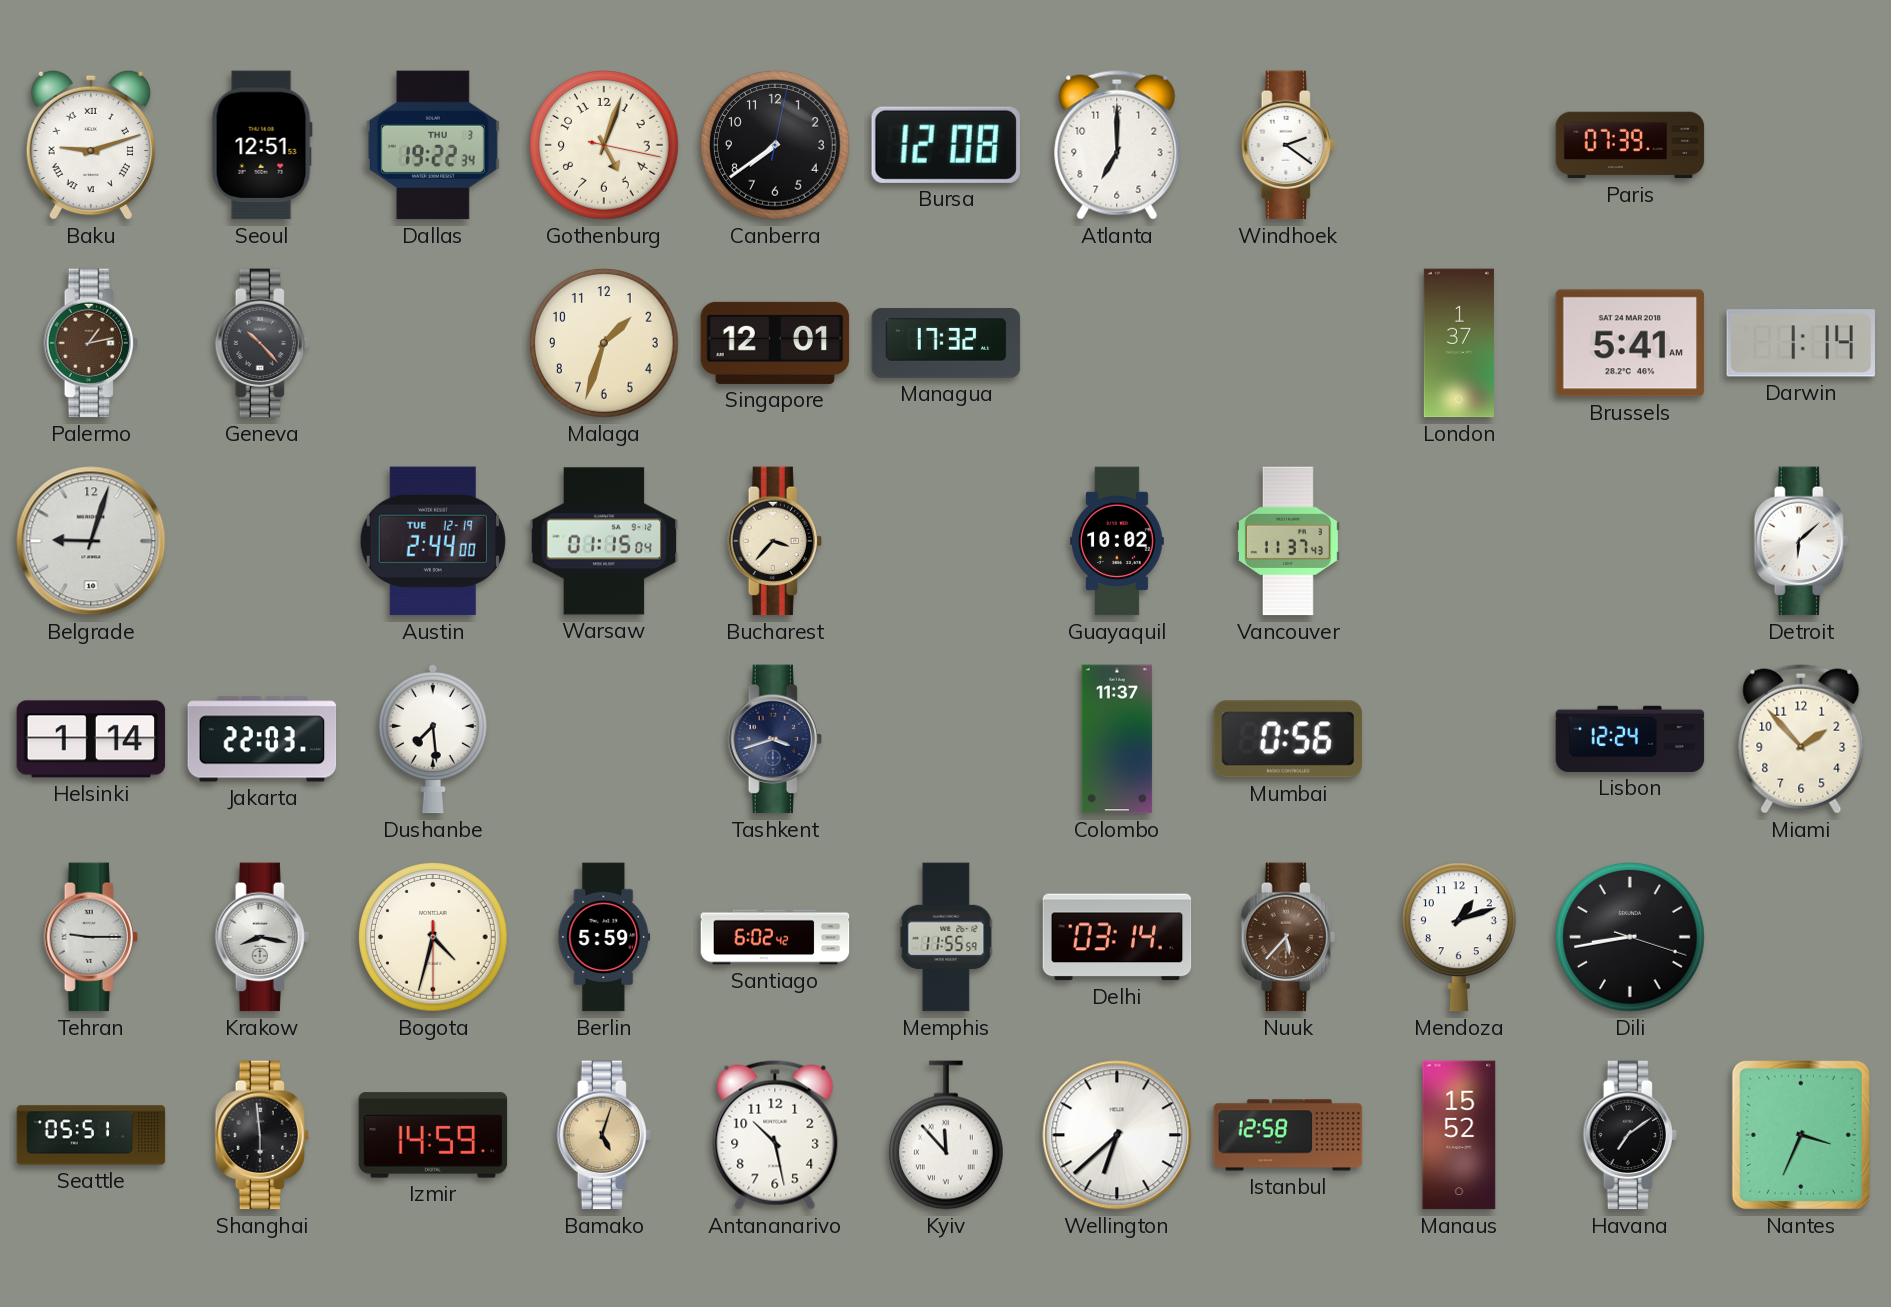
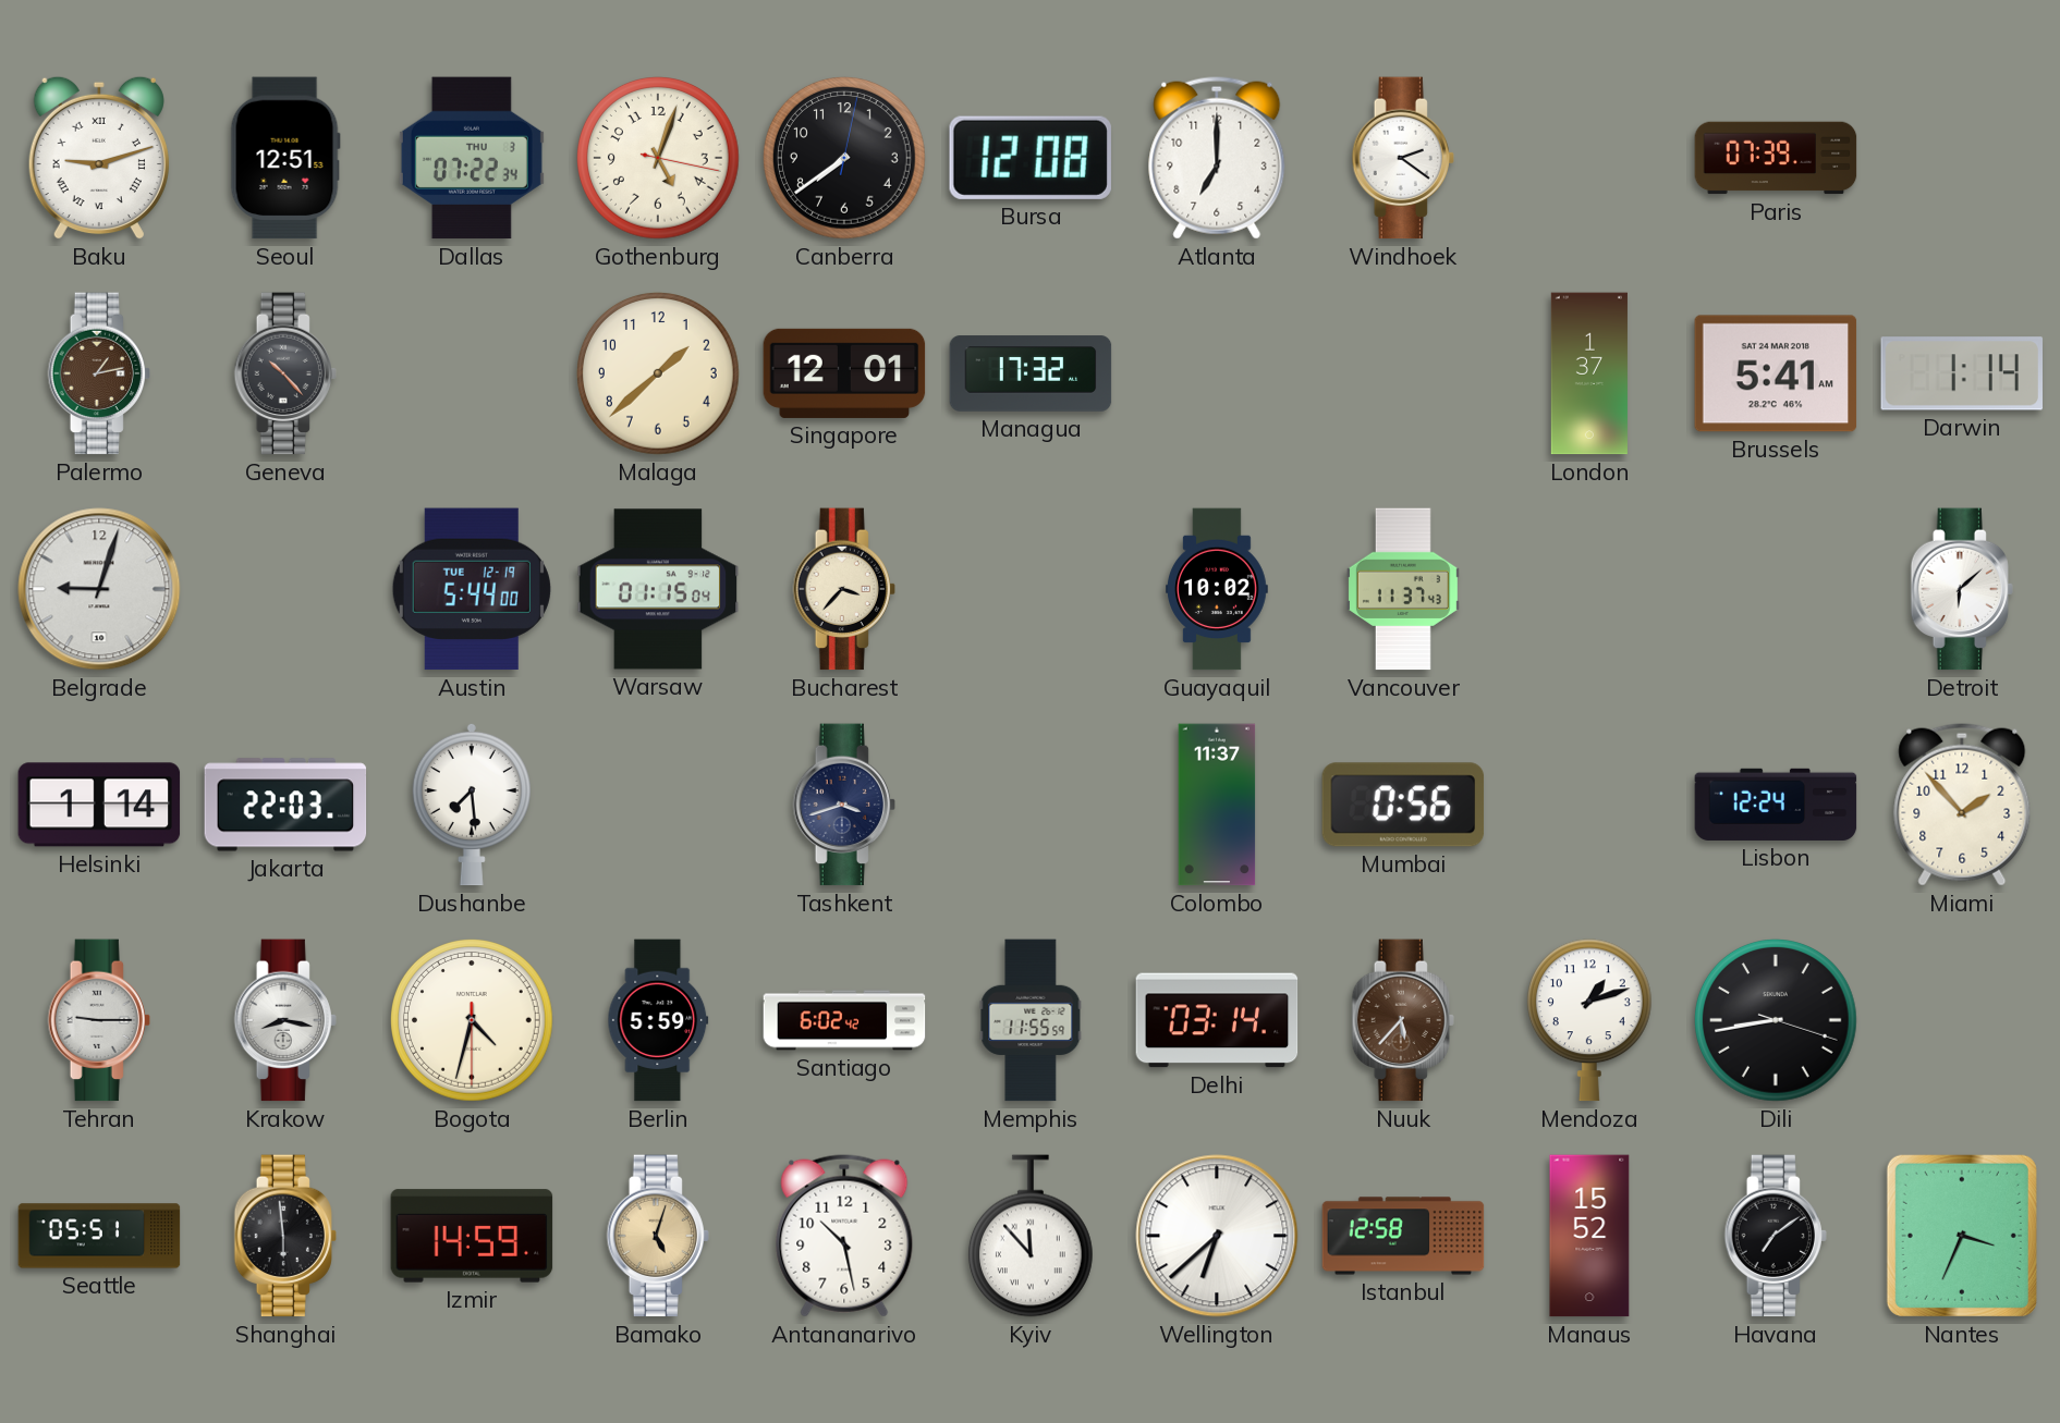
Dallas: 19:22 -> 07:22
Malaga: 1:33 -> 1:38
Austin: 2:44 -> 5:44
